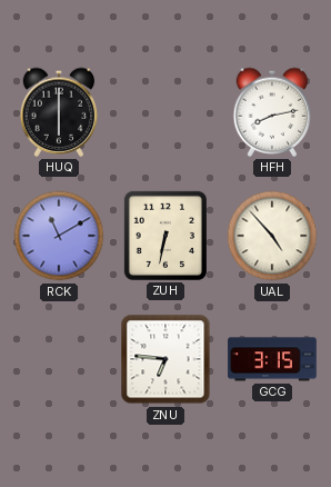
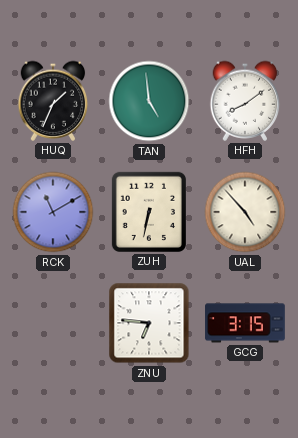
HUQ: 6:00 -> 1:34
TAN: none -> 4:59
HFH: 8:13 -> 8:09
